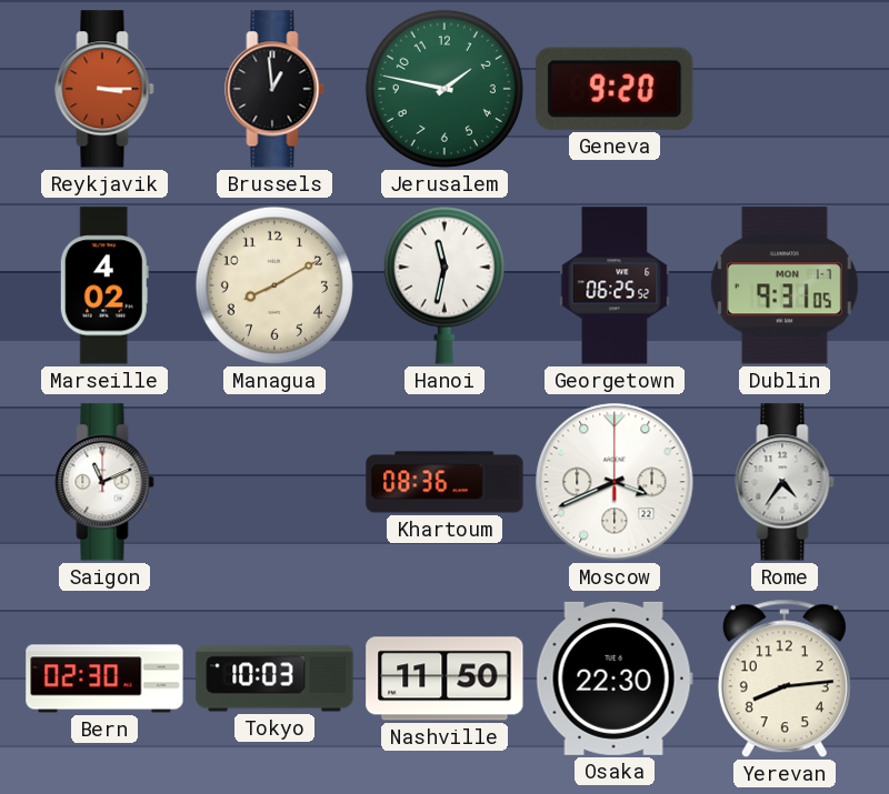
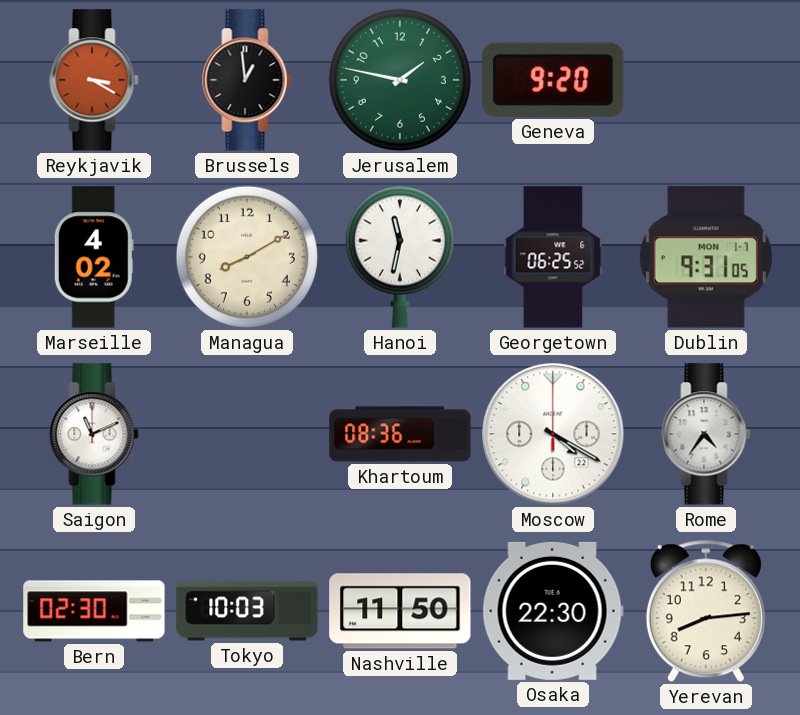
Reykjavik: 3:15 -> 3:20
Moscow: 3:41 -> 4:20
